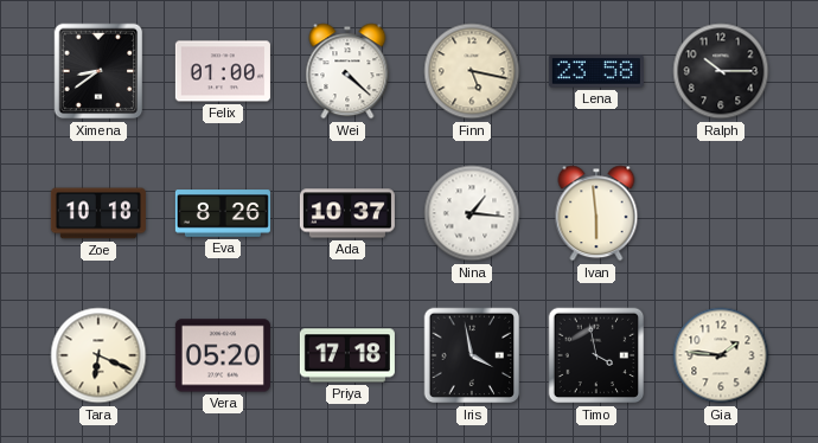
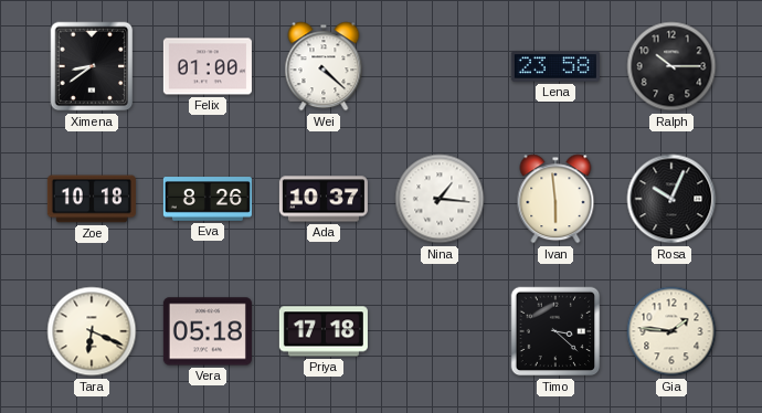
Finn: 5:17 -> none
Rosa: none -> 10:04
Vera: 05:20 -> 05:18
Iris: 3:58 -> none
Timo: 3:58 -> 3:22
